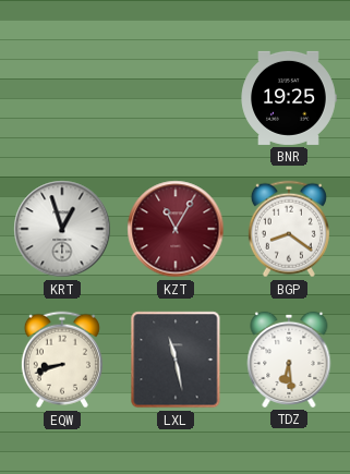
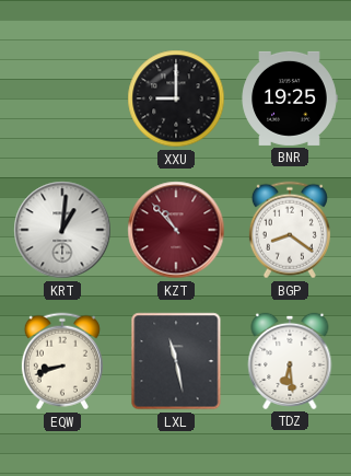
XXU: none -> 9:00
KRT: 12:57 -> 1:01
KZT: 11:05 -> 10:53
